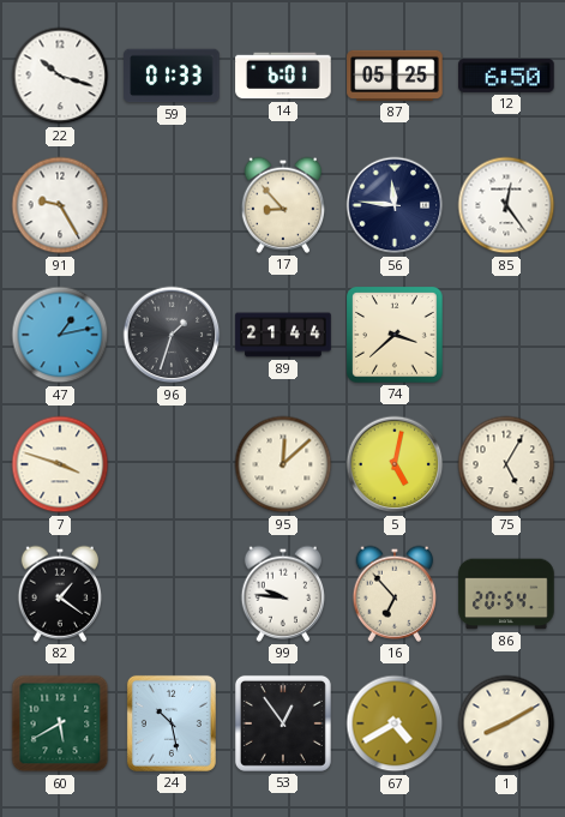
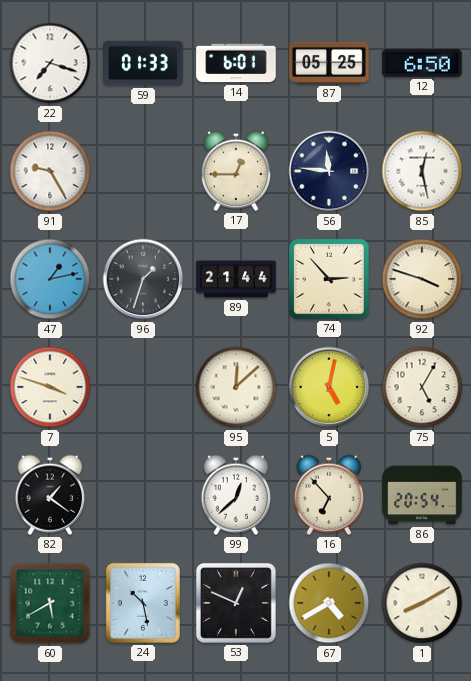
22: 10:18 -> 7:18
17: 8:53 -> 12:45
85: 12:24 -> 12:28
74: 3:38 -> 2:53
92: none -> 3:48
99: 9:46 -> 12:38
53: 12:54 -> 12:49
